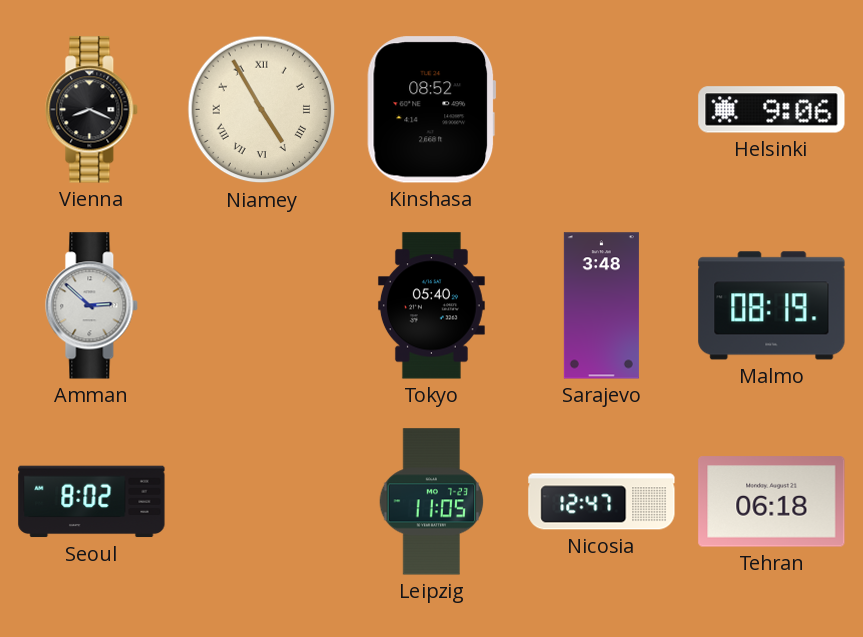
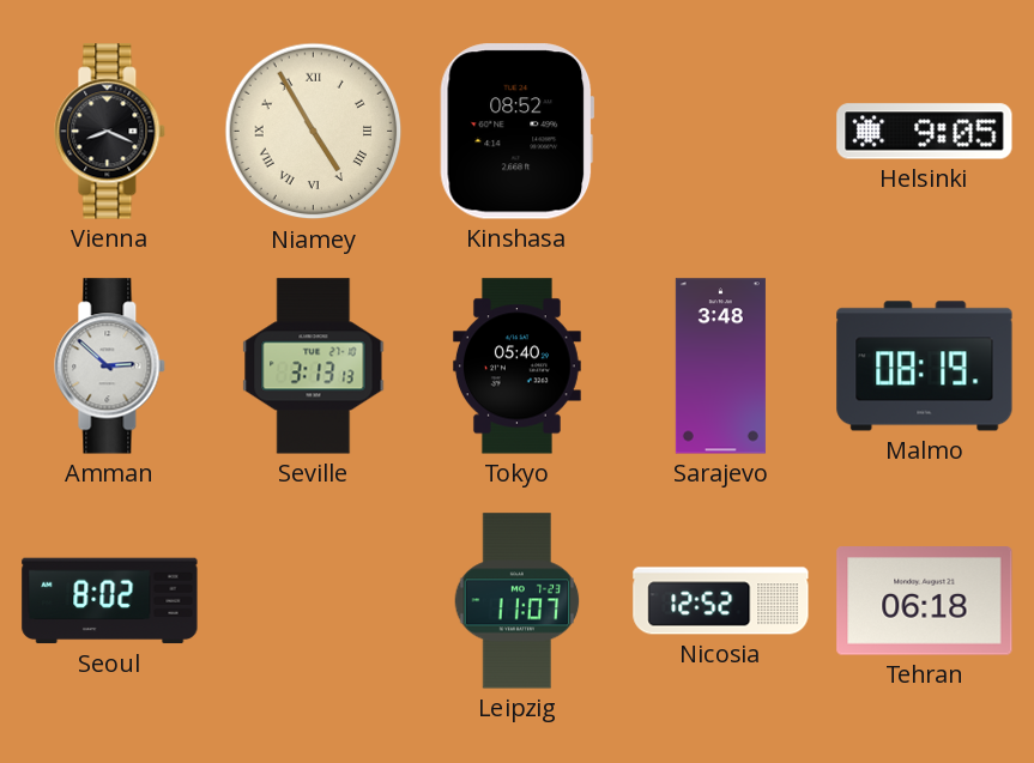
Helsinki: 9:06 -> 9:05
Seville: none -> 3:13
Leipzig: 11:05 -> 11:07
Nicosia: 12:47 -> 12:52
